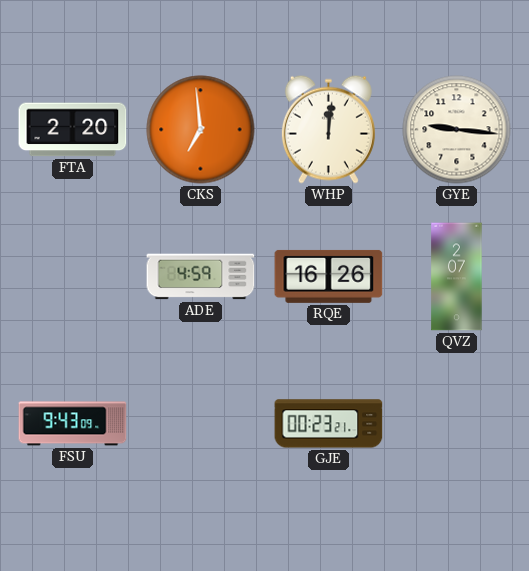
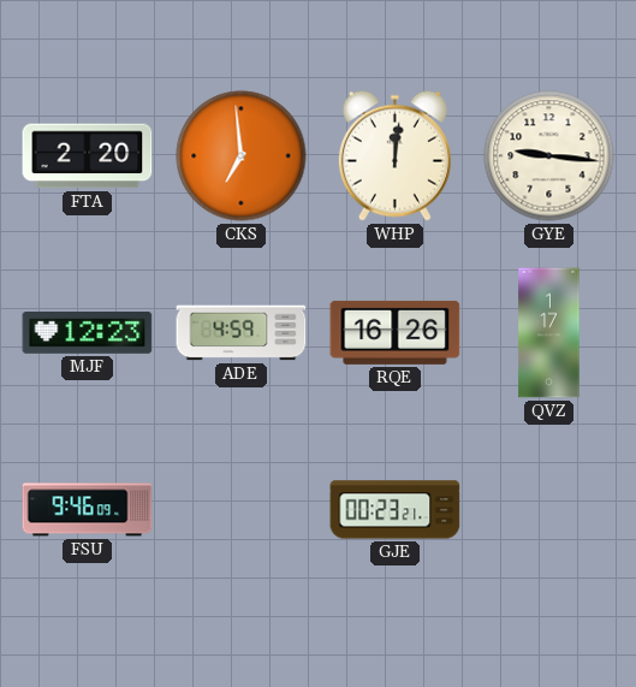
MJF: none -> 12:23
QVZ: 2:07 -> 1:17
FSU: 9:43 -> 9:46
